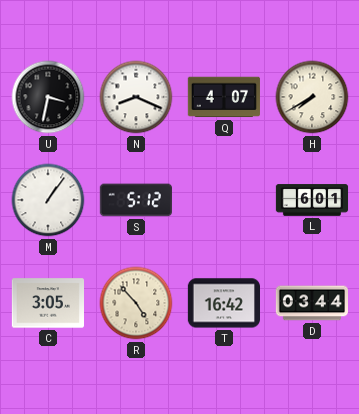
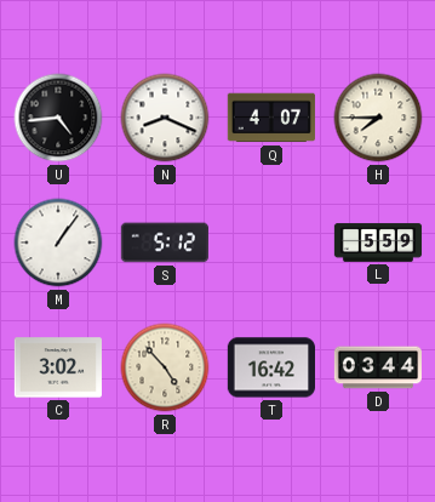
U: 3:32 -> 4:44
H: 7:40 -> 7:45
L: 6:01 -> 5:59
C: 3:05 -> 3:02
